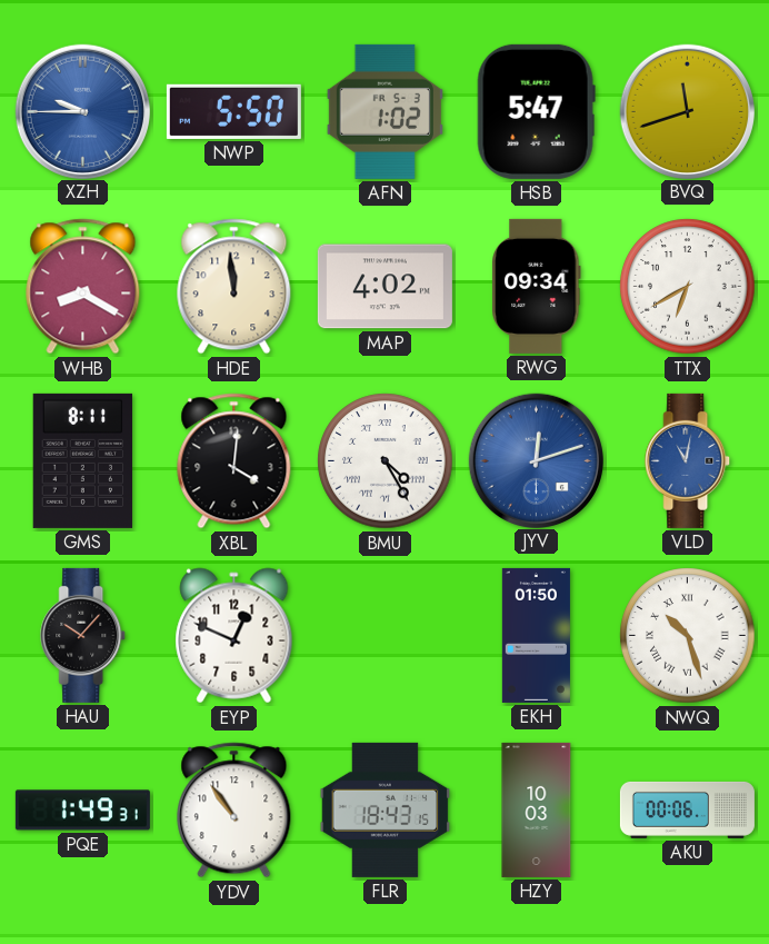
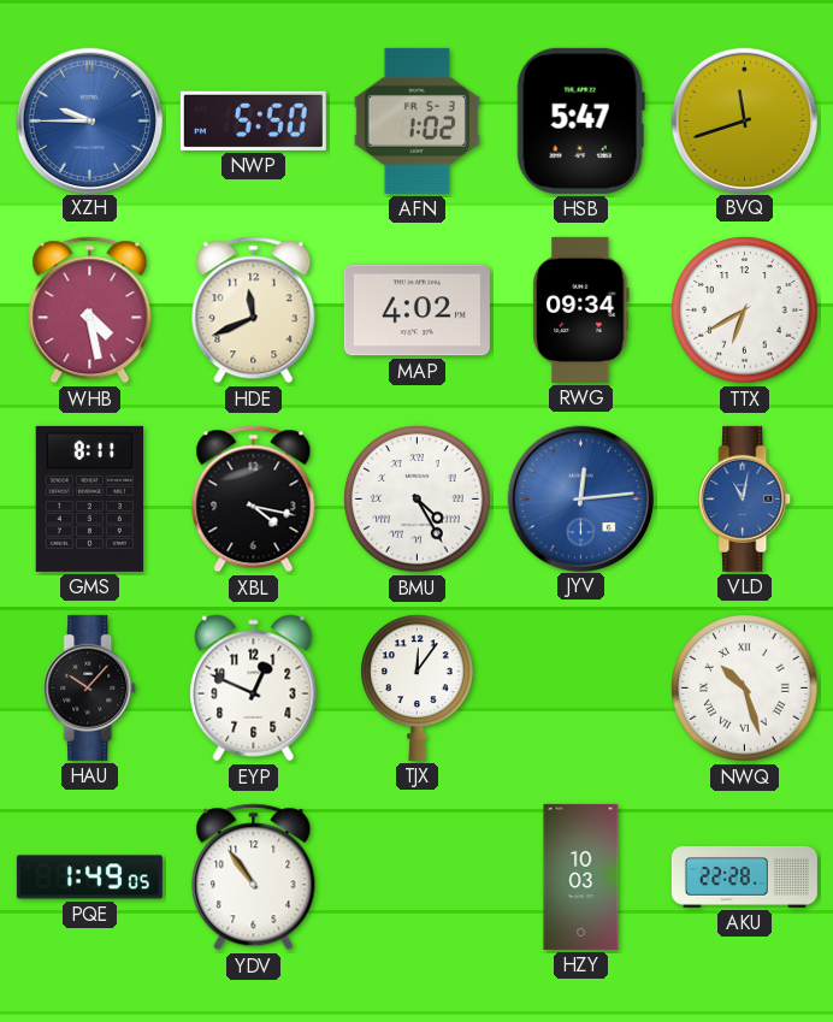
WHB: 8:20 -> 4:28
HDE: 11:59 -> 11:41
XBL: 4:01 -> 4:17
JYV: 12:12 -> 12:14
TJX: none -> 12:06
EKH: 01:50 -> none
PQE: 1:49:31 -> 1:49:05
FLR: 18:43 -> none
AKU: 00:06 -> 22:28
